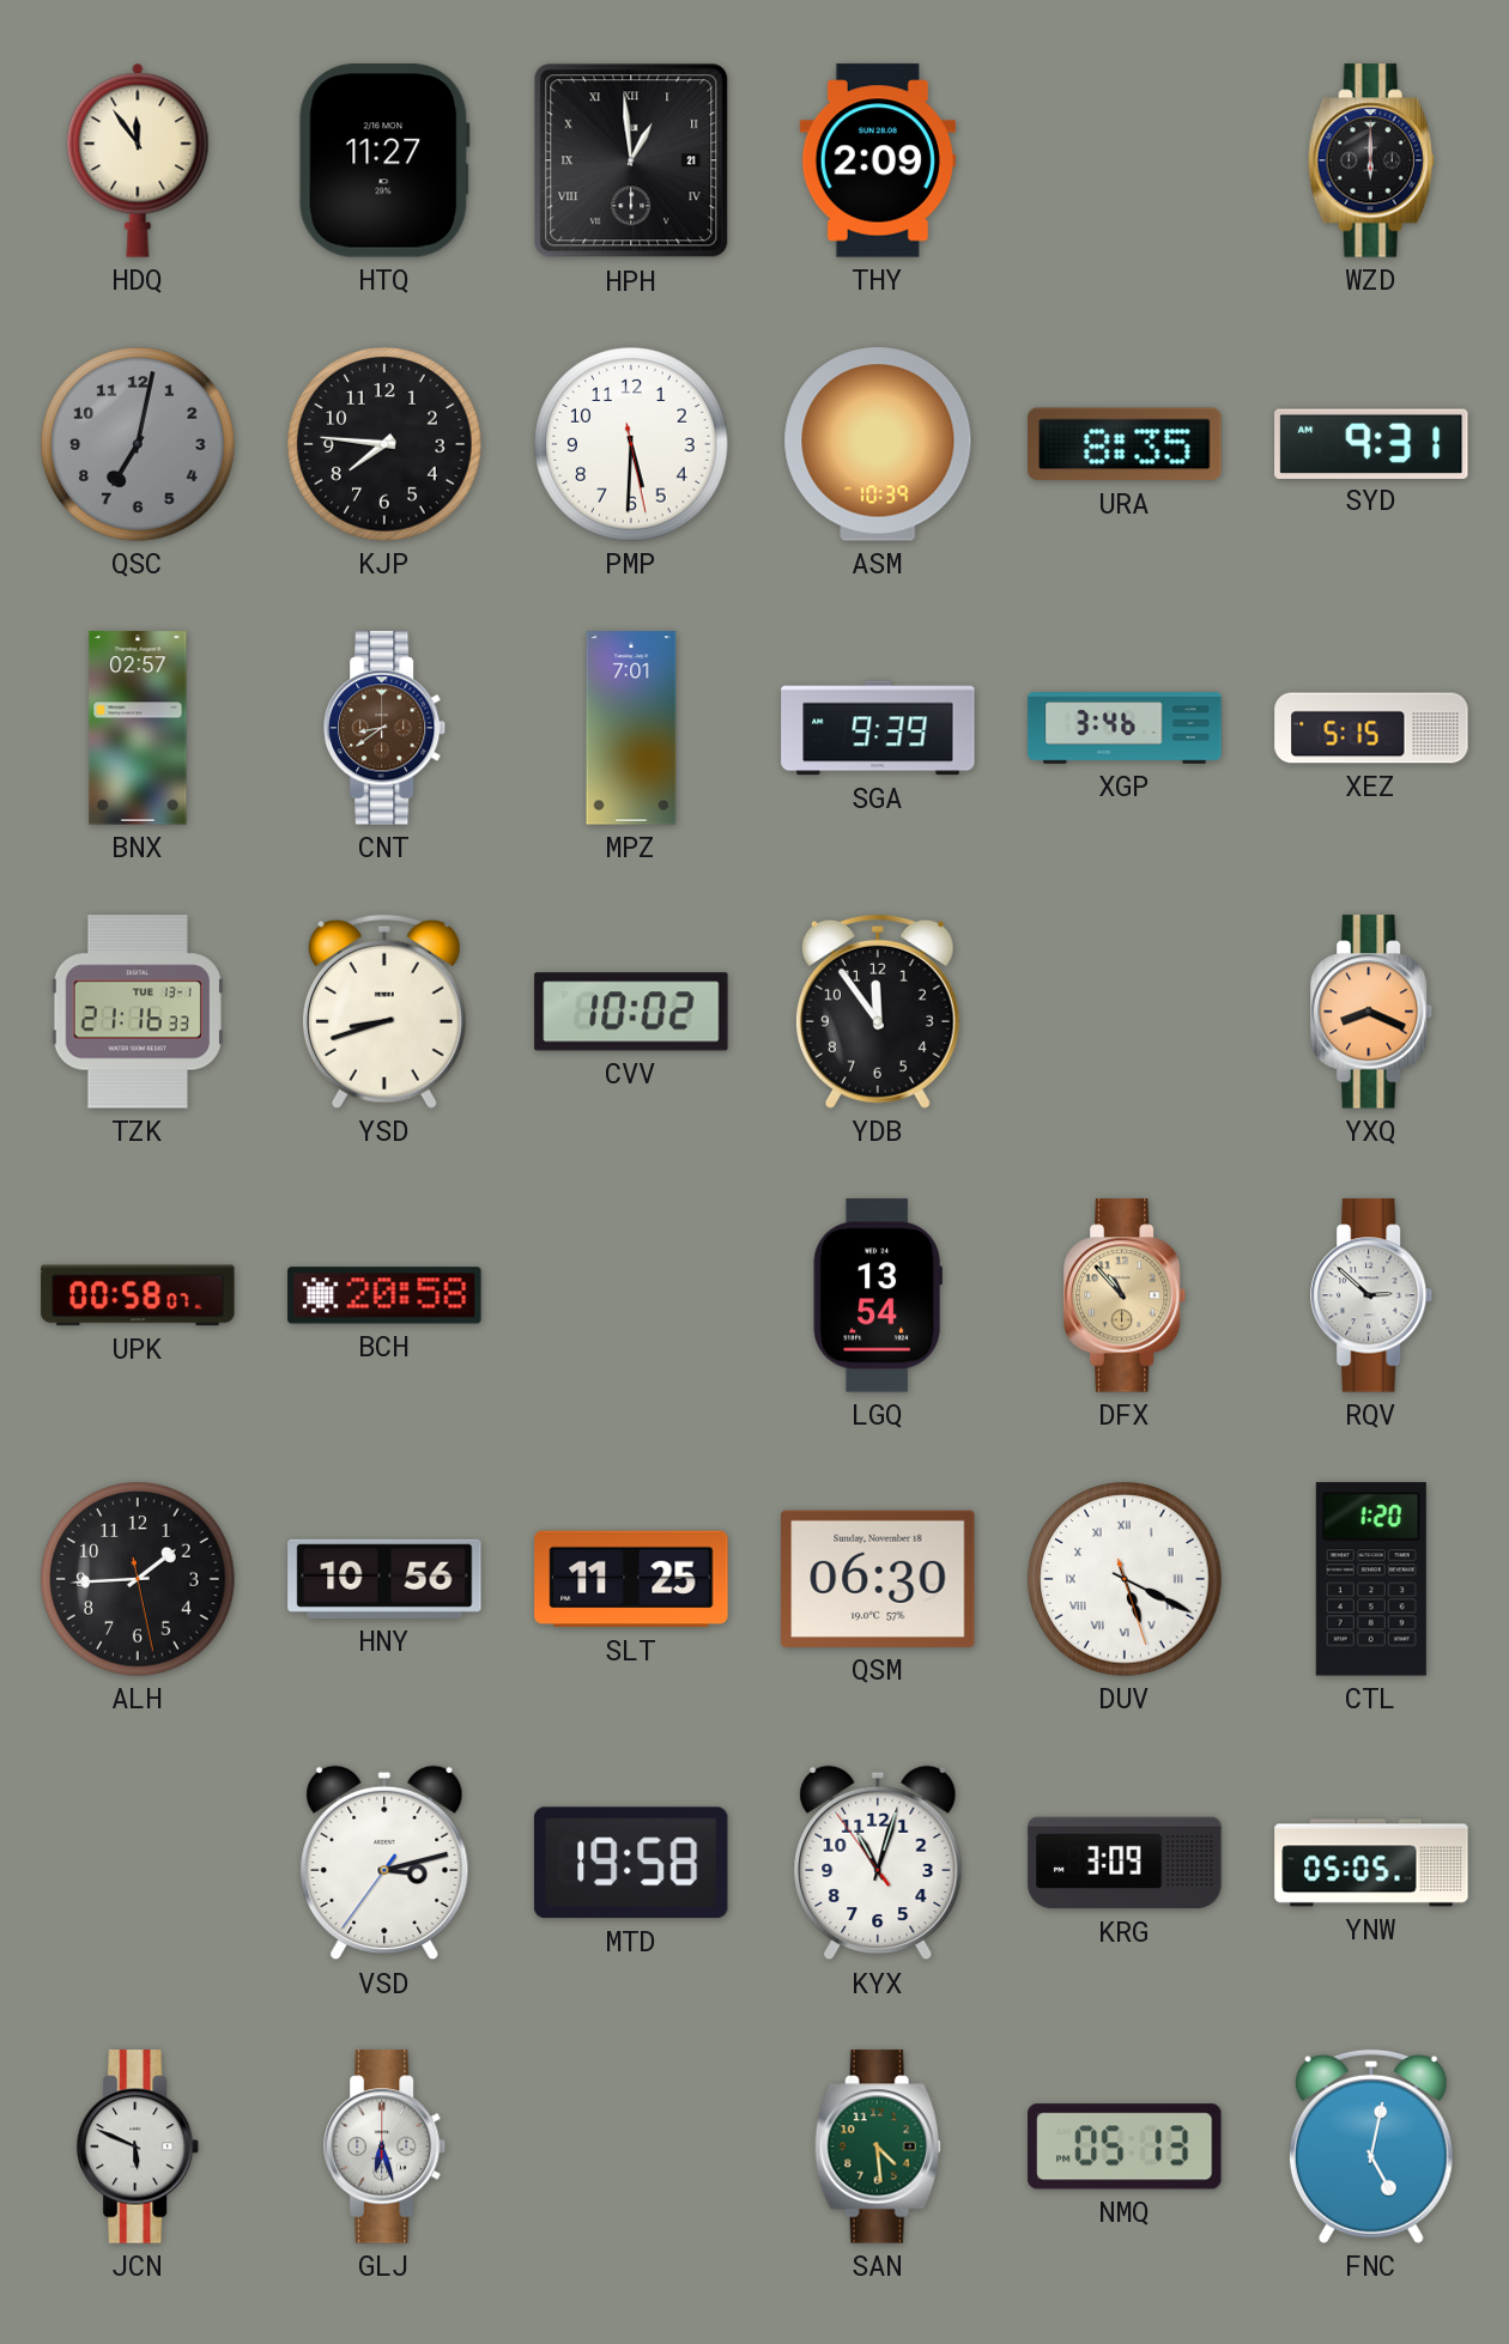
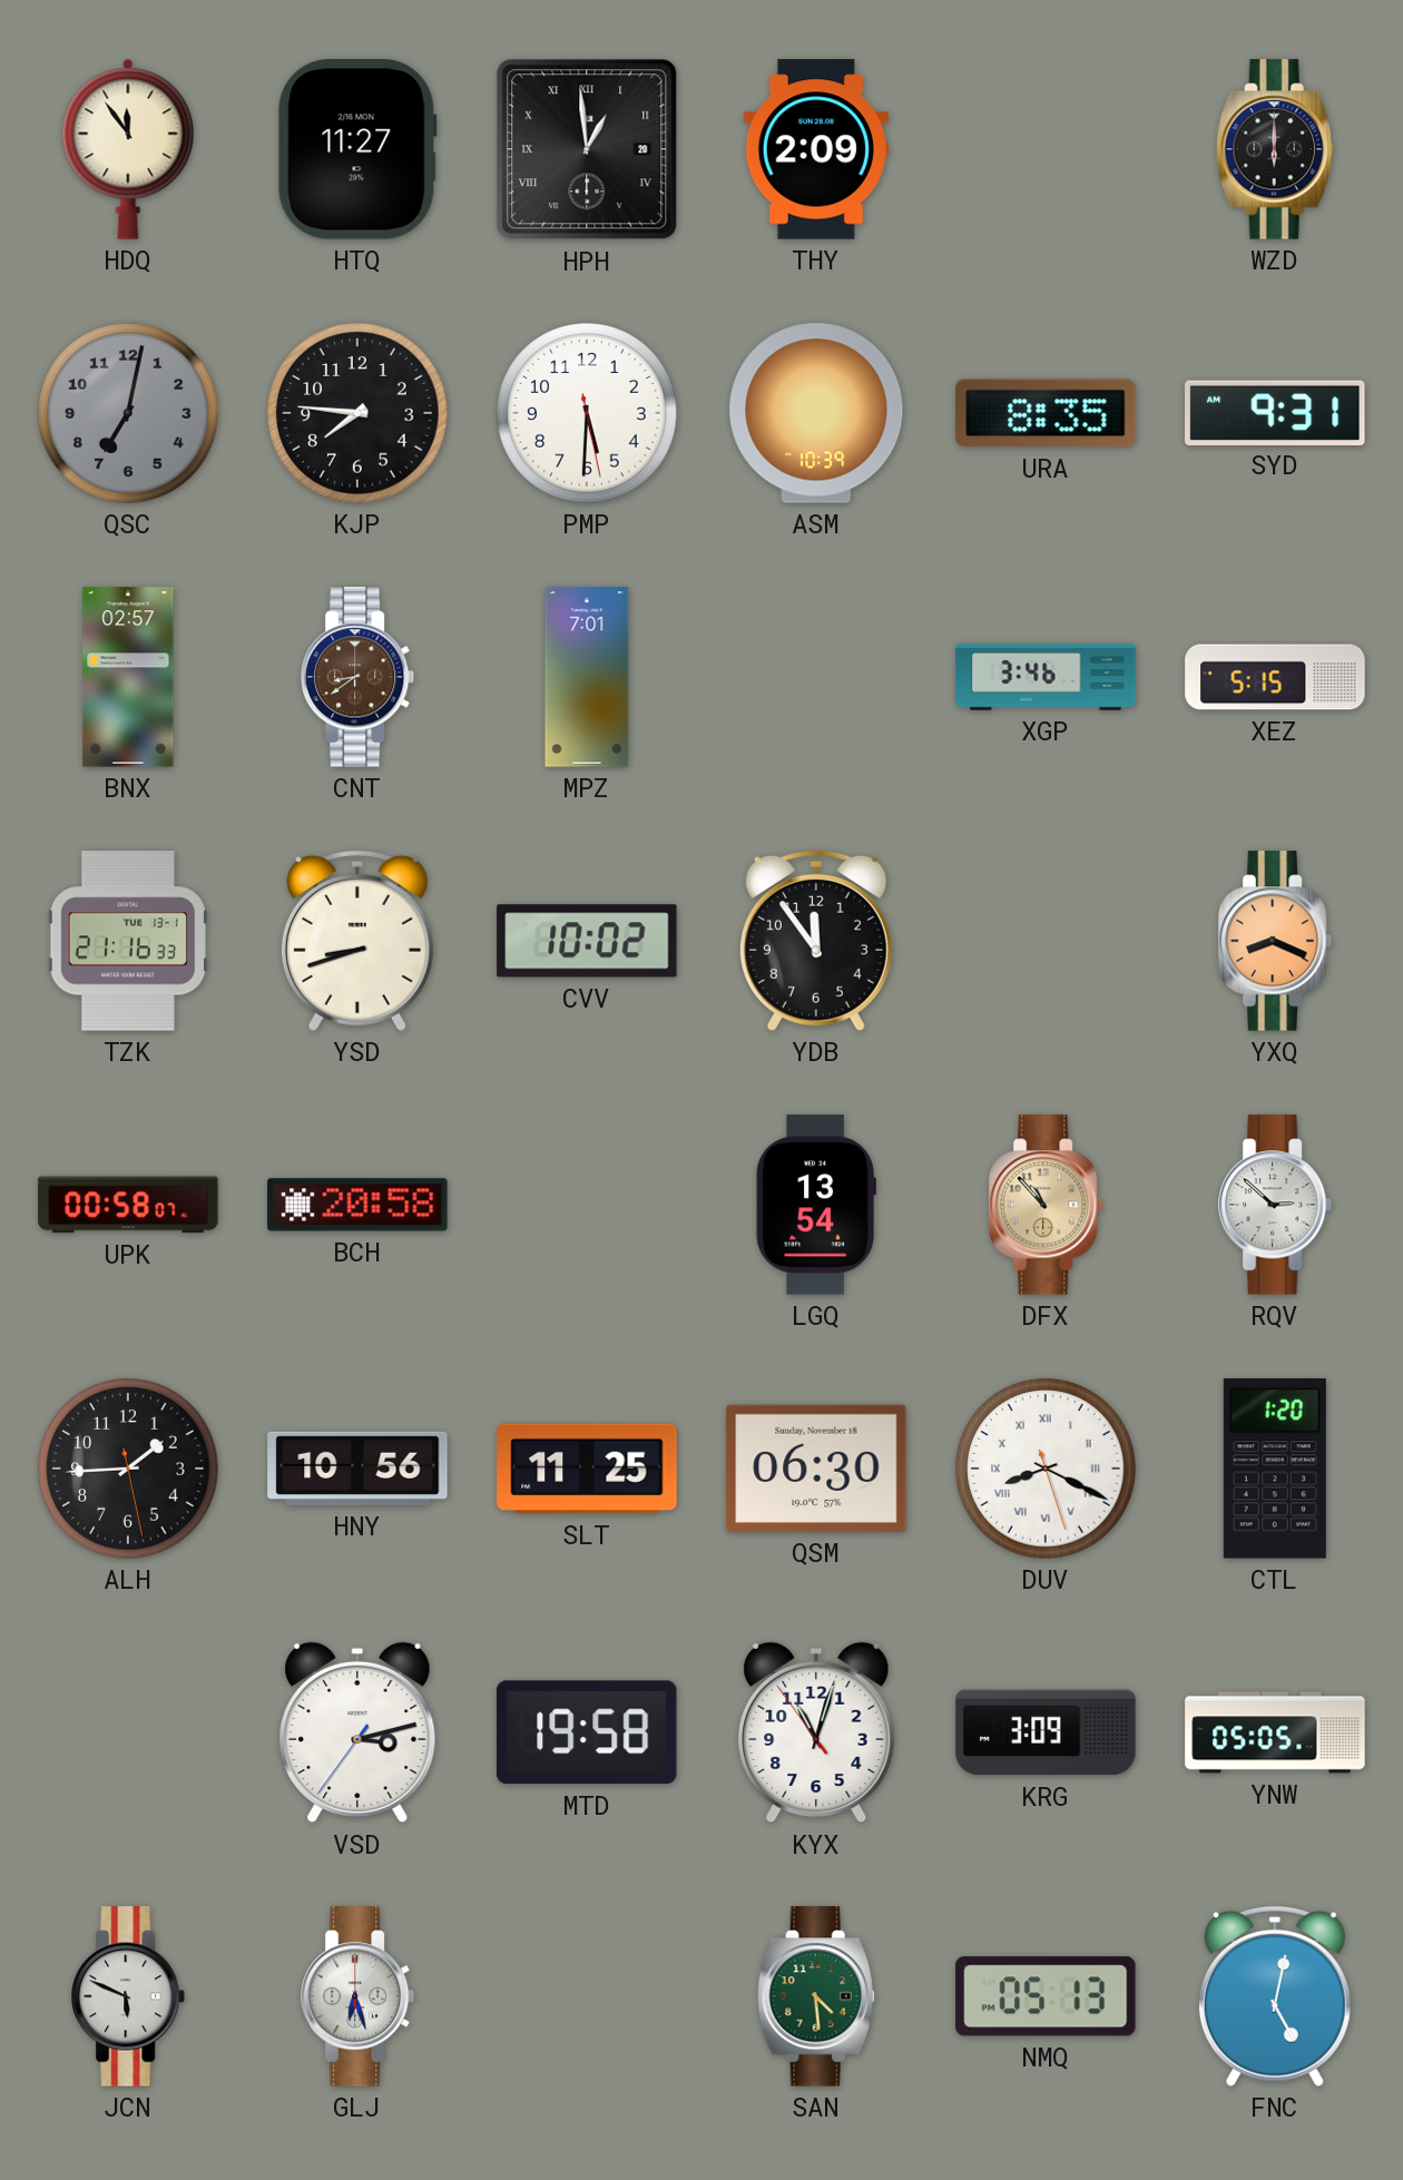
HPH date: 21 -> 20
SGA: 9:39 -> none
DUV: 5:19 -> 8:19
